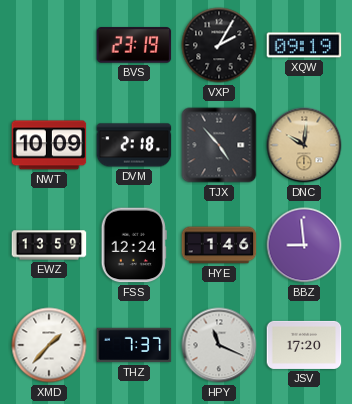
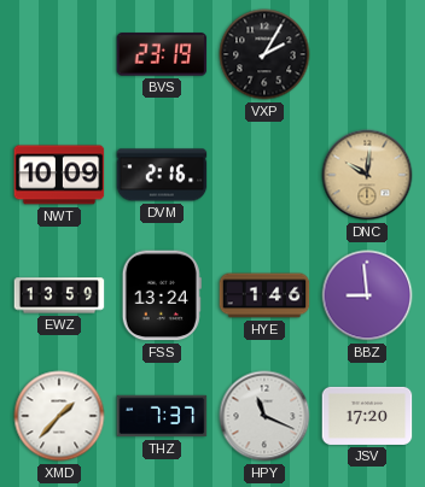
XQW: 09:19 -> none
DVM: 2:18 -> 2:16
TJX: 4:53 -> none
FSS: 12:24 -> 13:24
